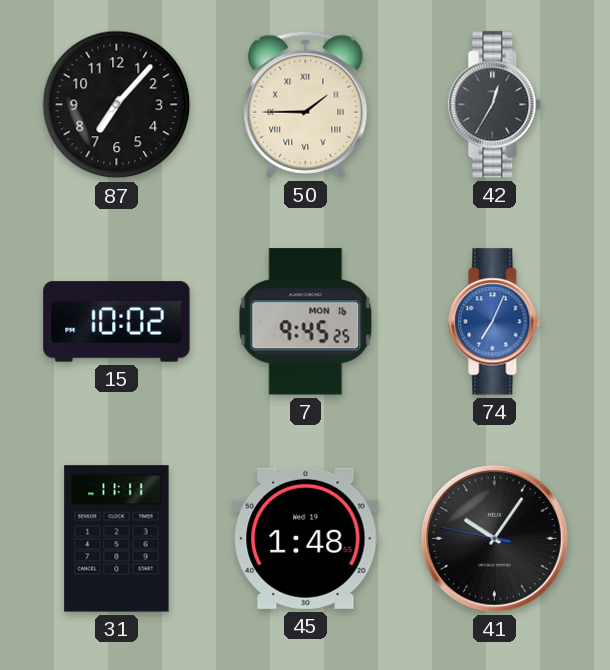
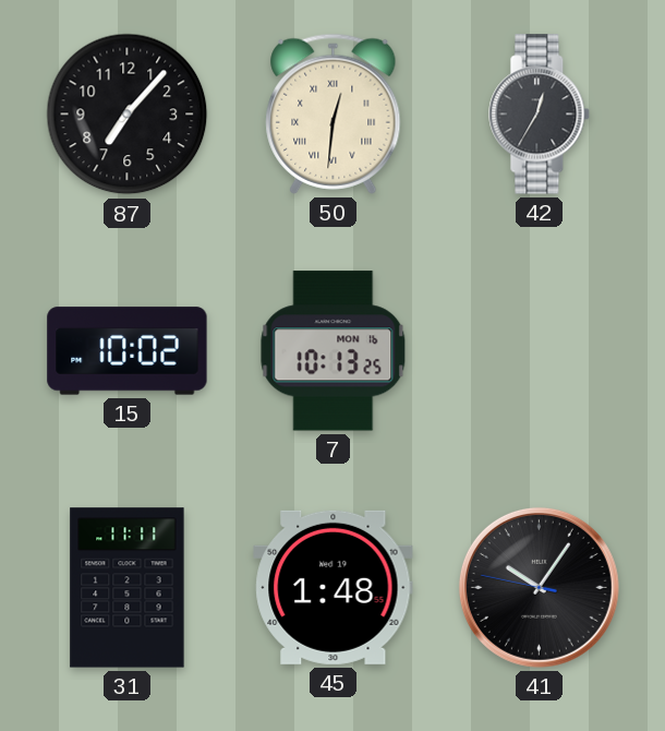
50: 1:45 -> 12:31
7: 9:45 -> 10:13
74: 7:04 -> none
